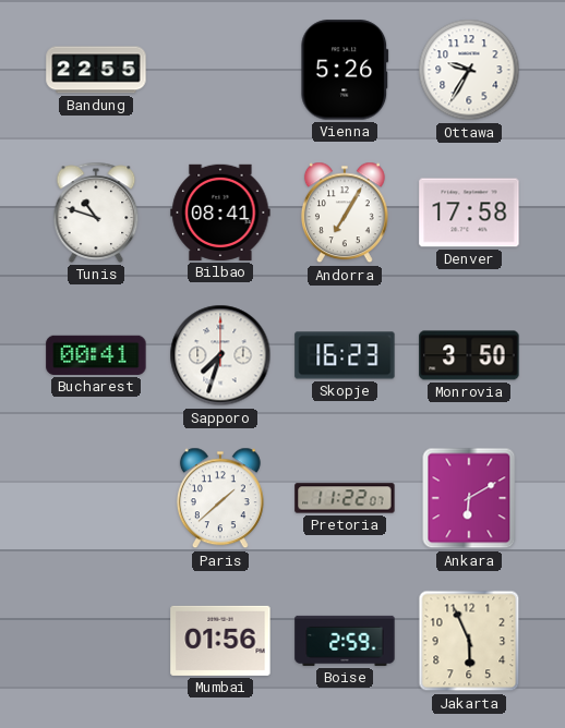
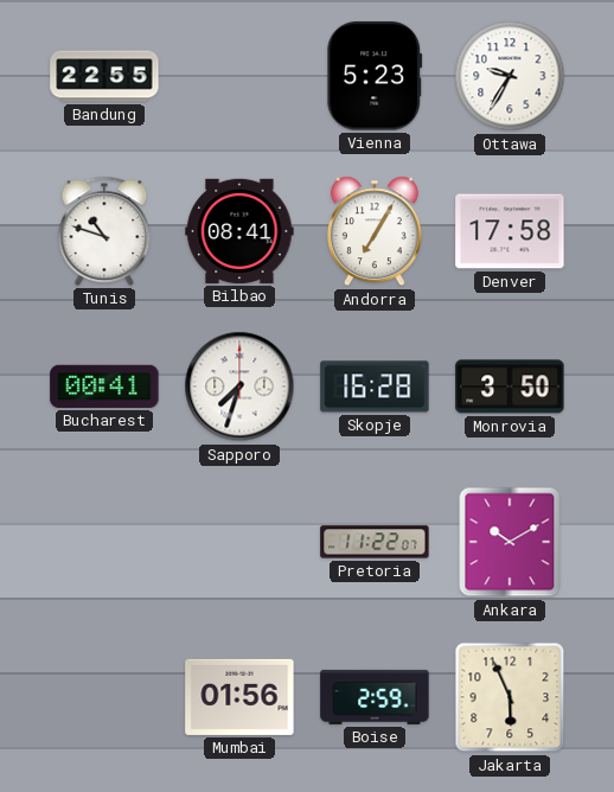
Vienna: 5:26 -> 5:23
Skopje: 16:23 -> 16:28
Paris: 1:38 -> none
Ankara: 6:10 -> 10:10
